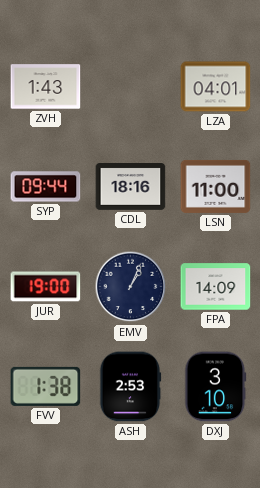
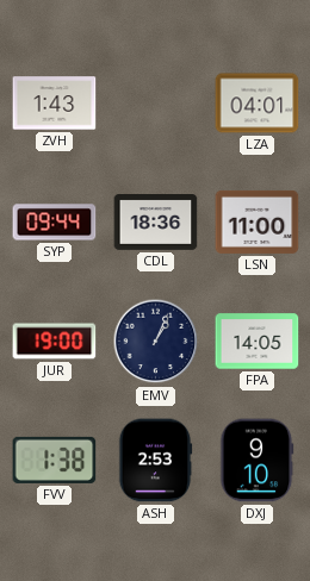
CDL: 18:16 -> 18:36
FPA: 14:09 -> 14:05
DXJ: 3:10 -> 9:10
